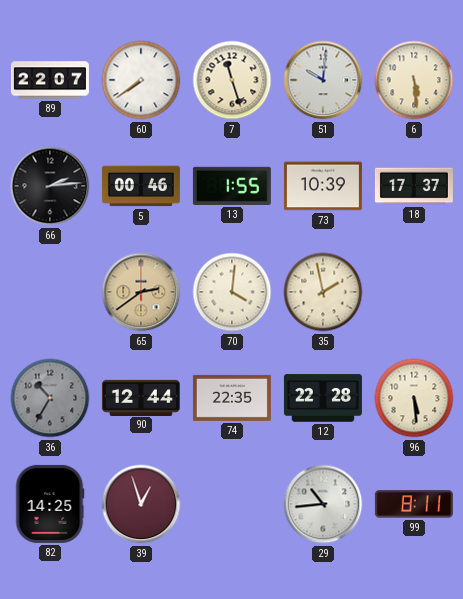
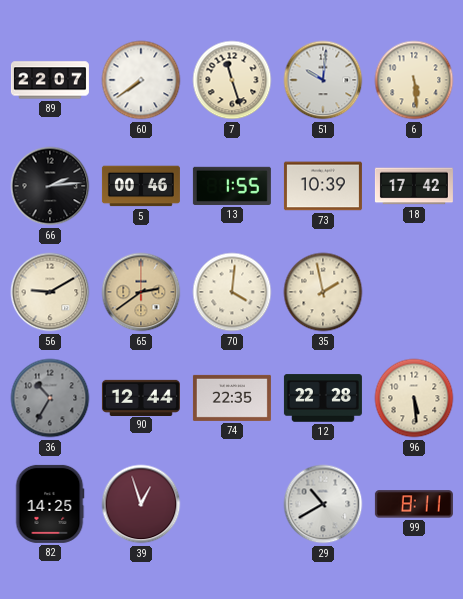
18: 17:37 -> 17:42
56: none -> 9:10
29: 10:44 -> 10:40
